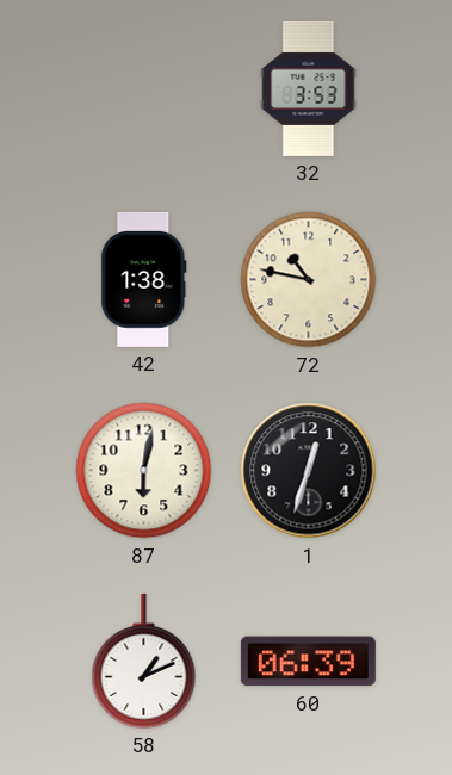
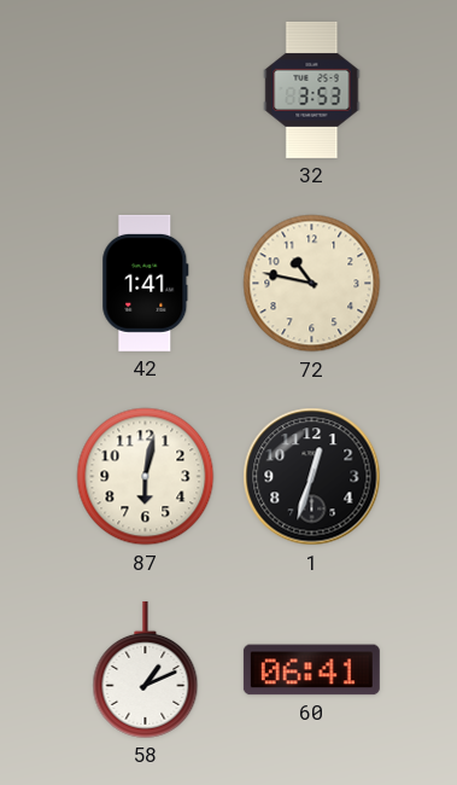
42: 1:38 -> 1:41
60: 06:39 -> 06:41
